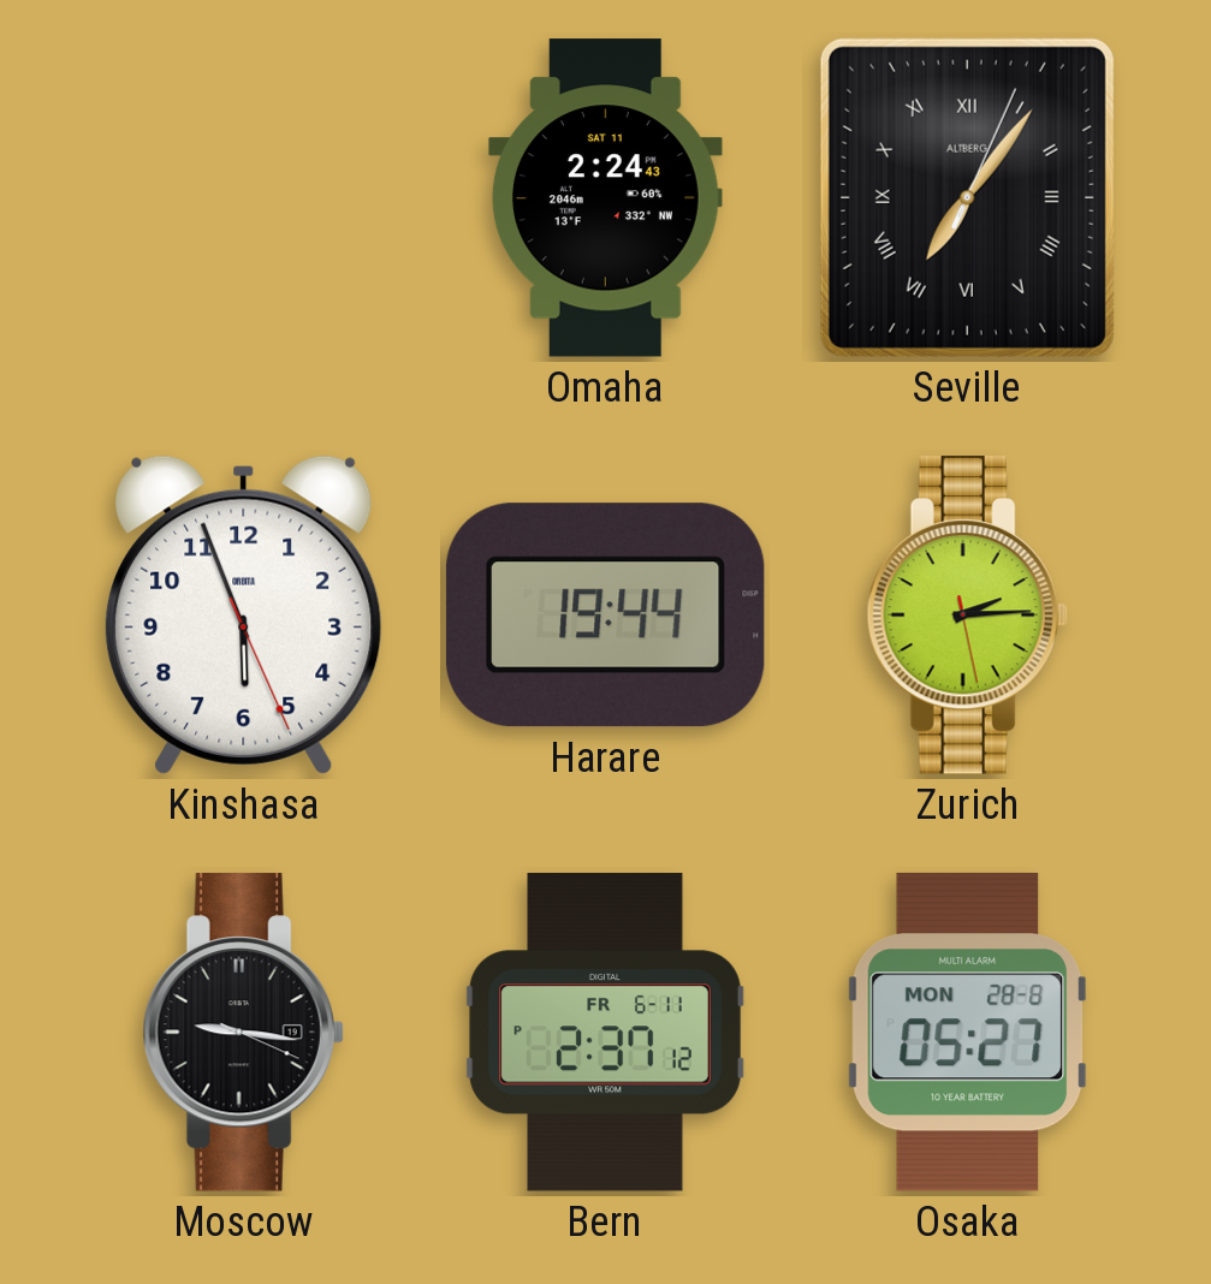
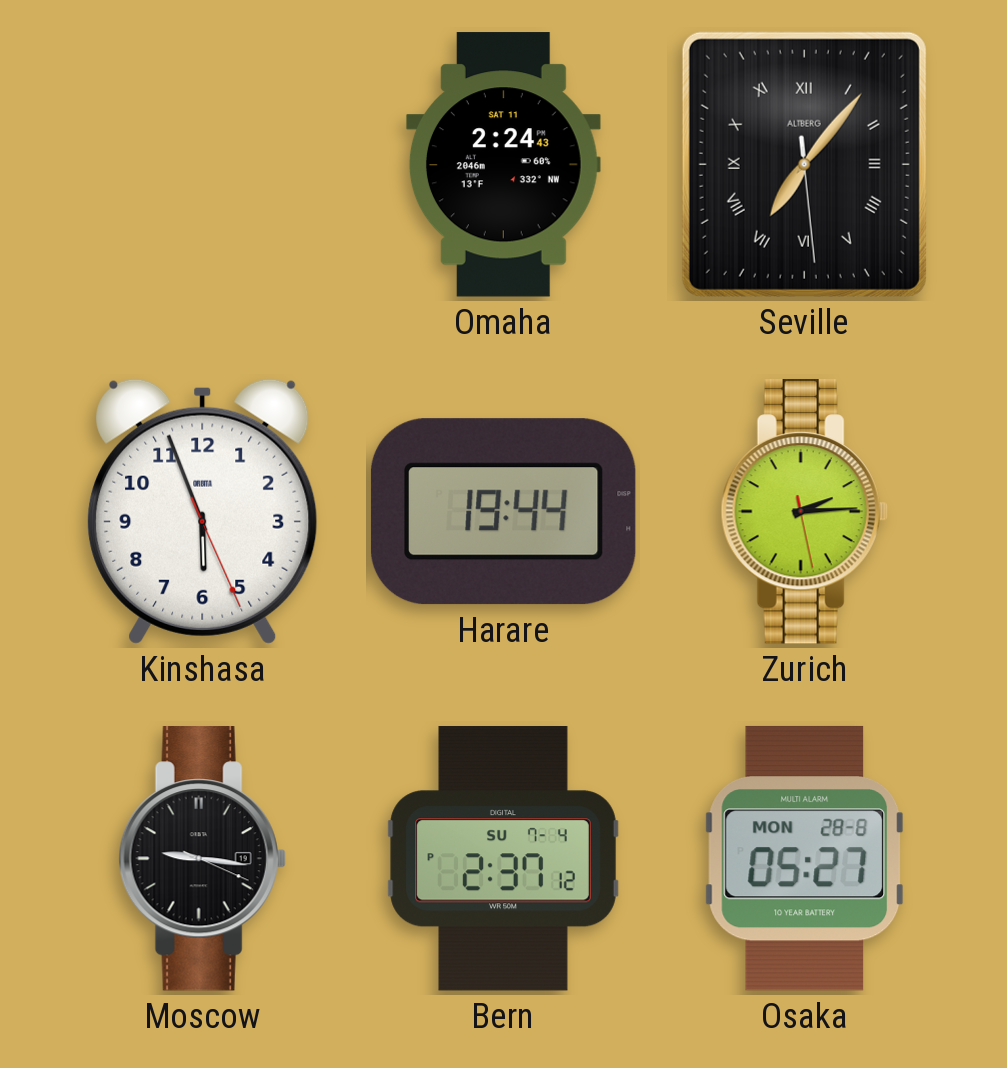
Seville: 7:06:04 -> 7:06:29
Bern date: FR 6-11 -> SU 7-4
